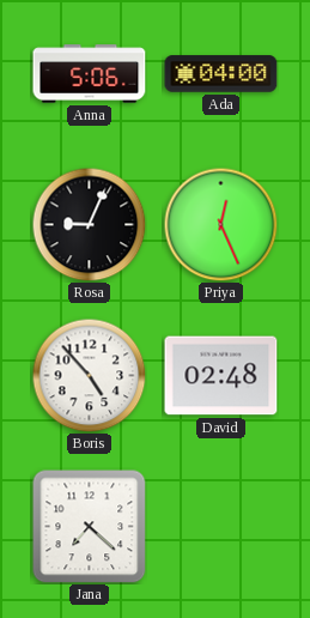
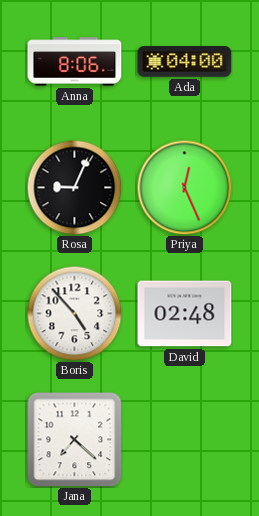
Anna: 5:06 -> 8:06
